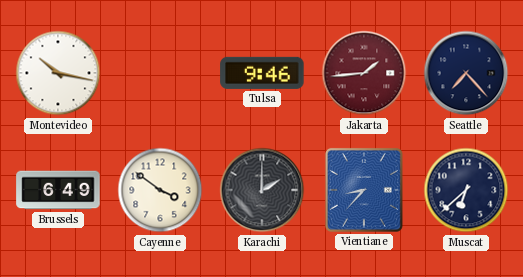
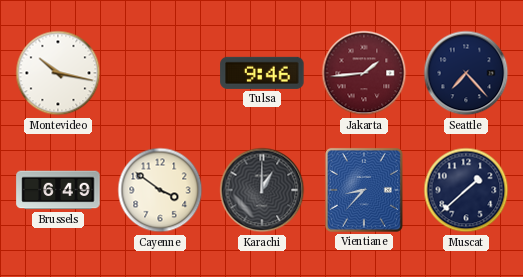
Karachi: 2:00 -> 1:00
Muscat: 6:38 -> 1:38
